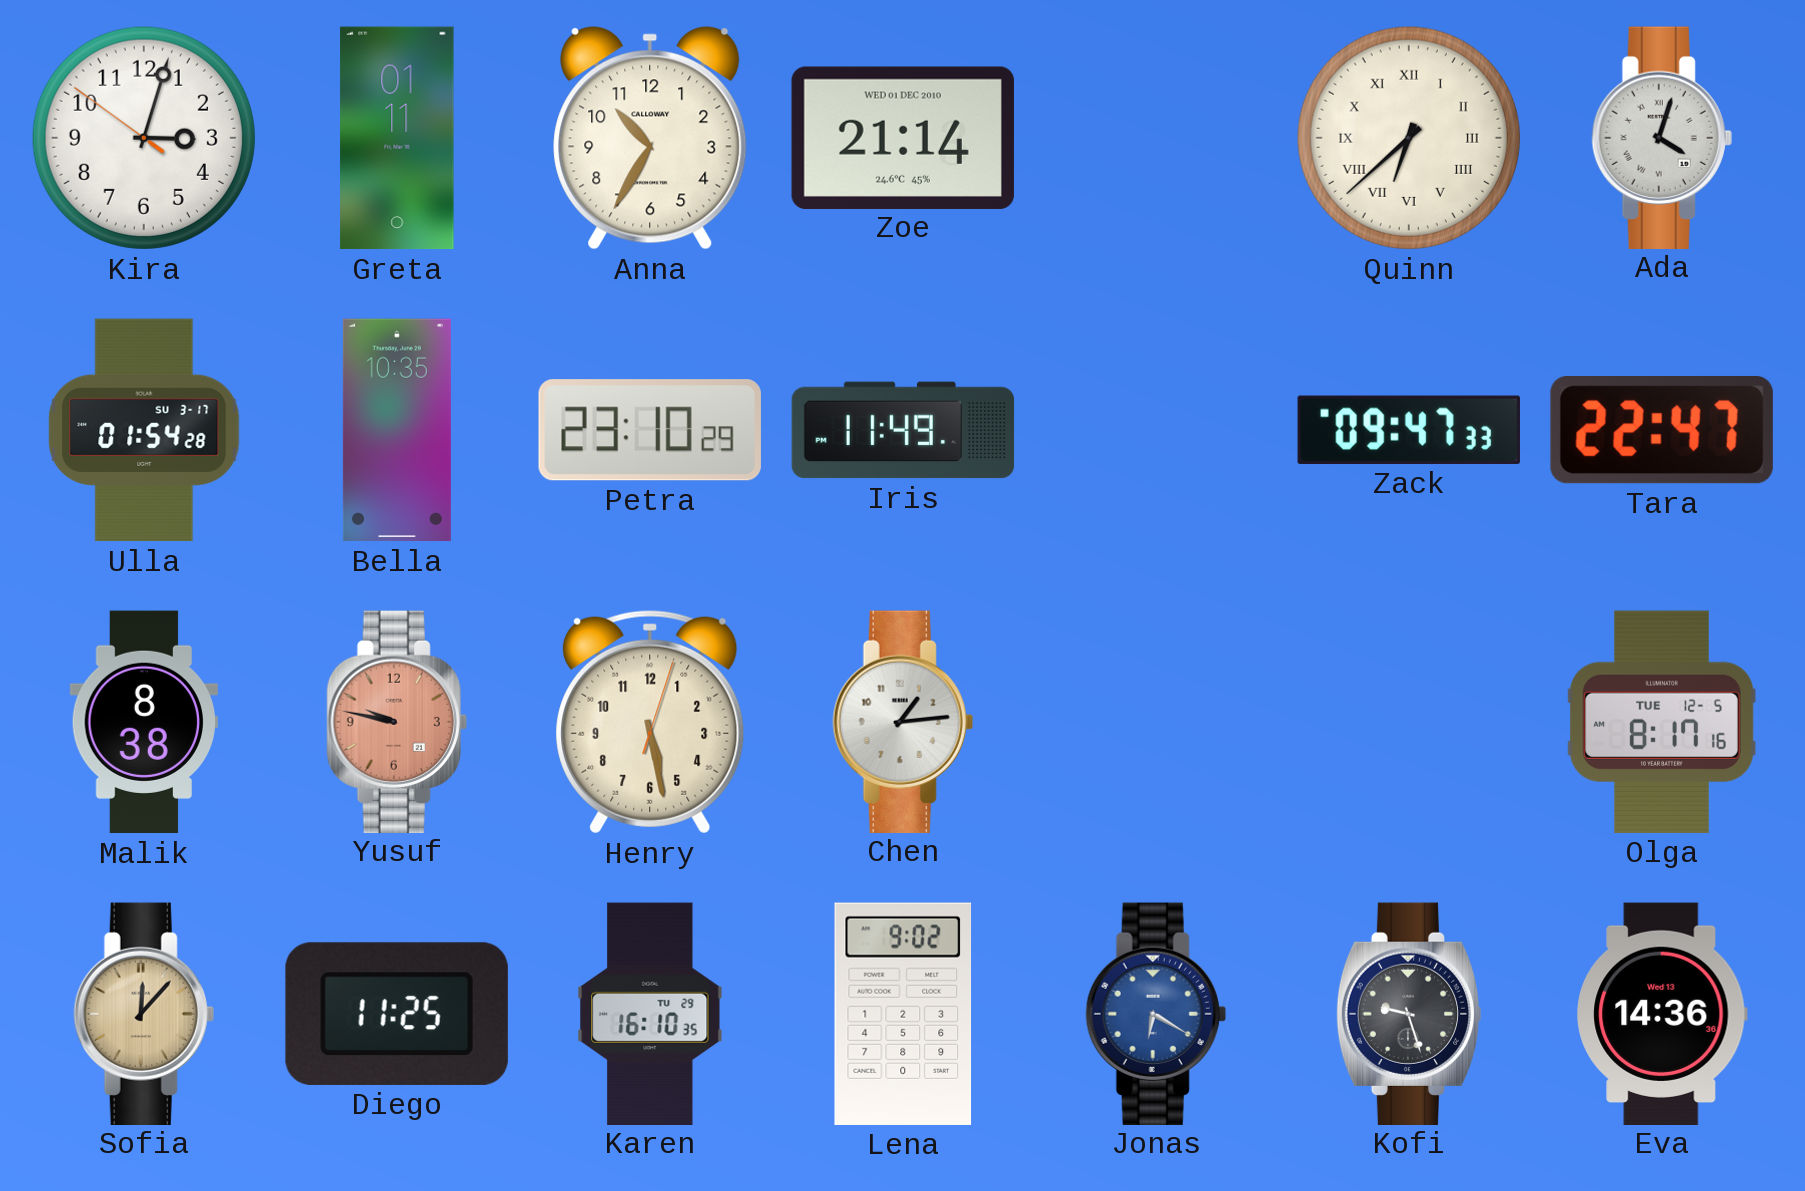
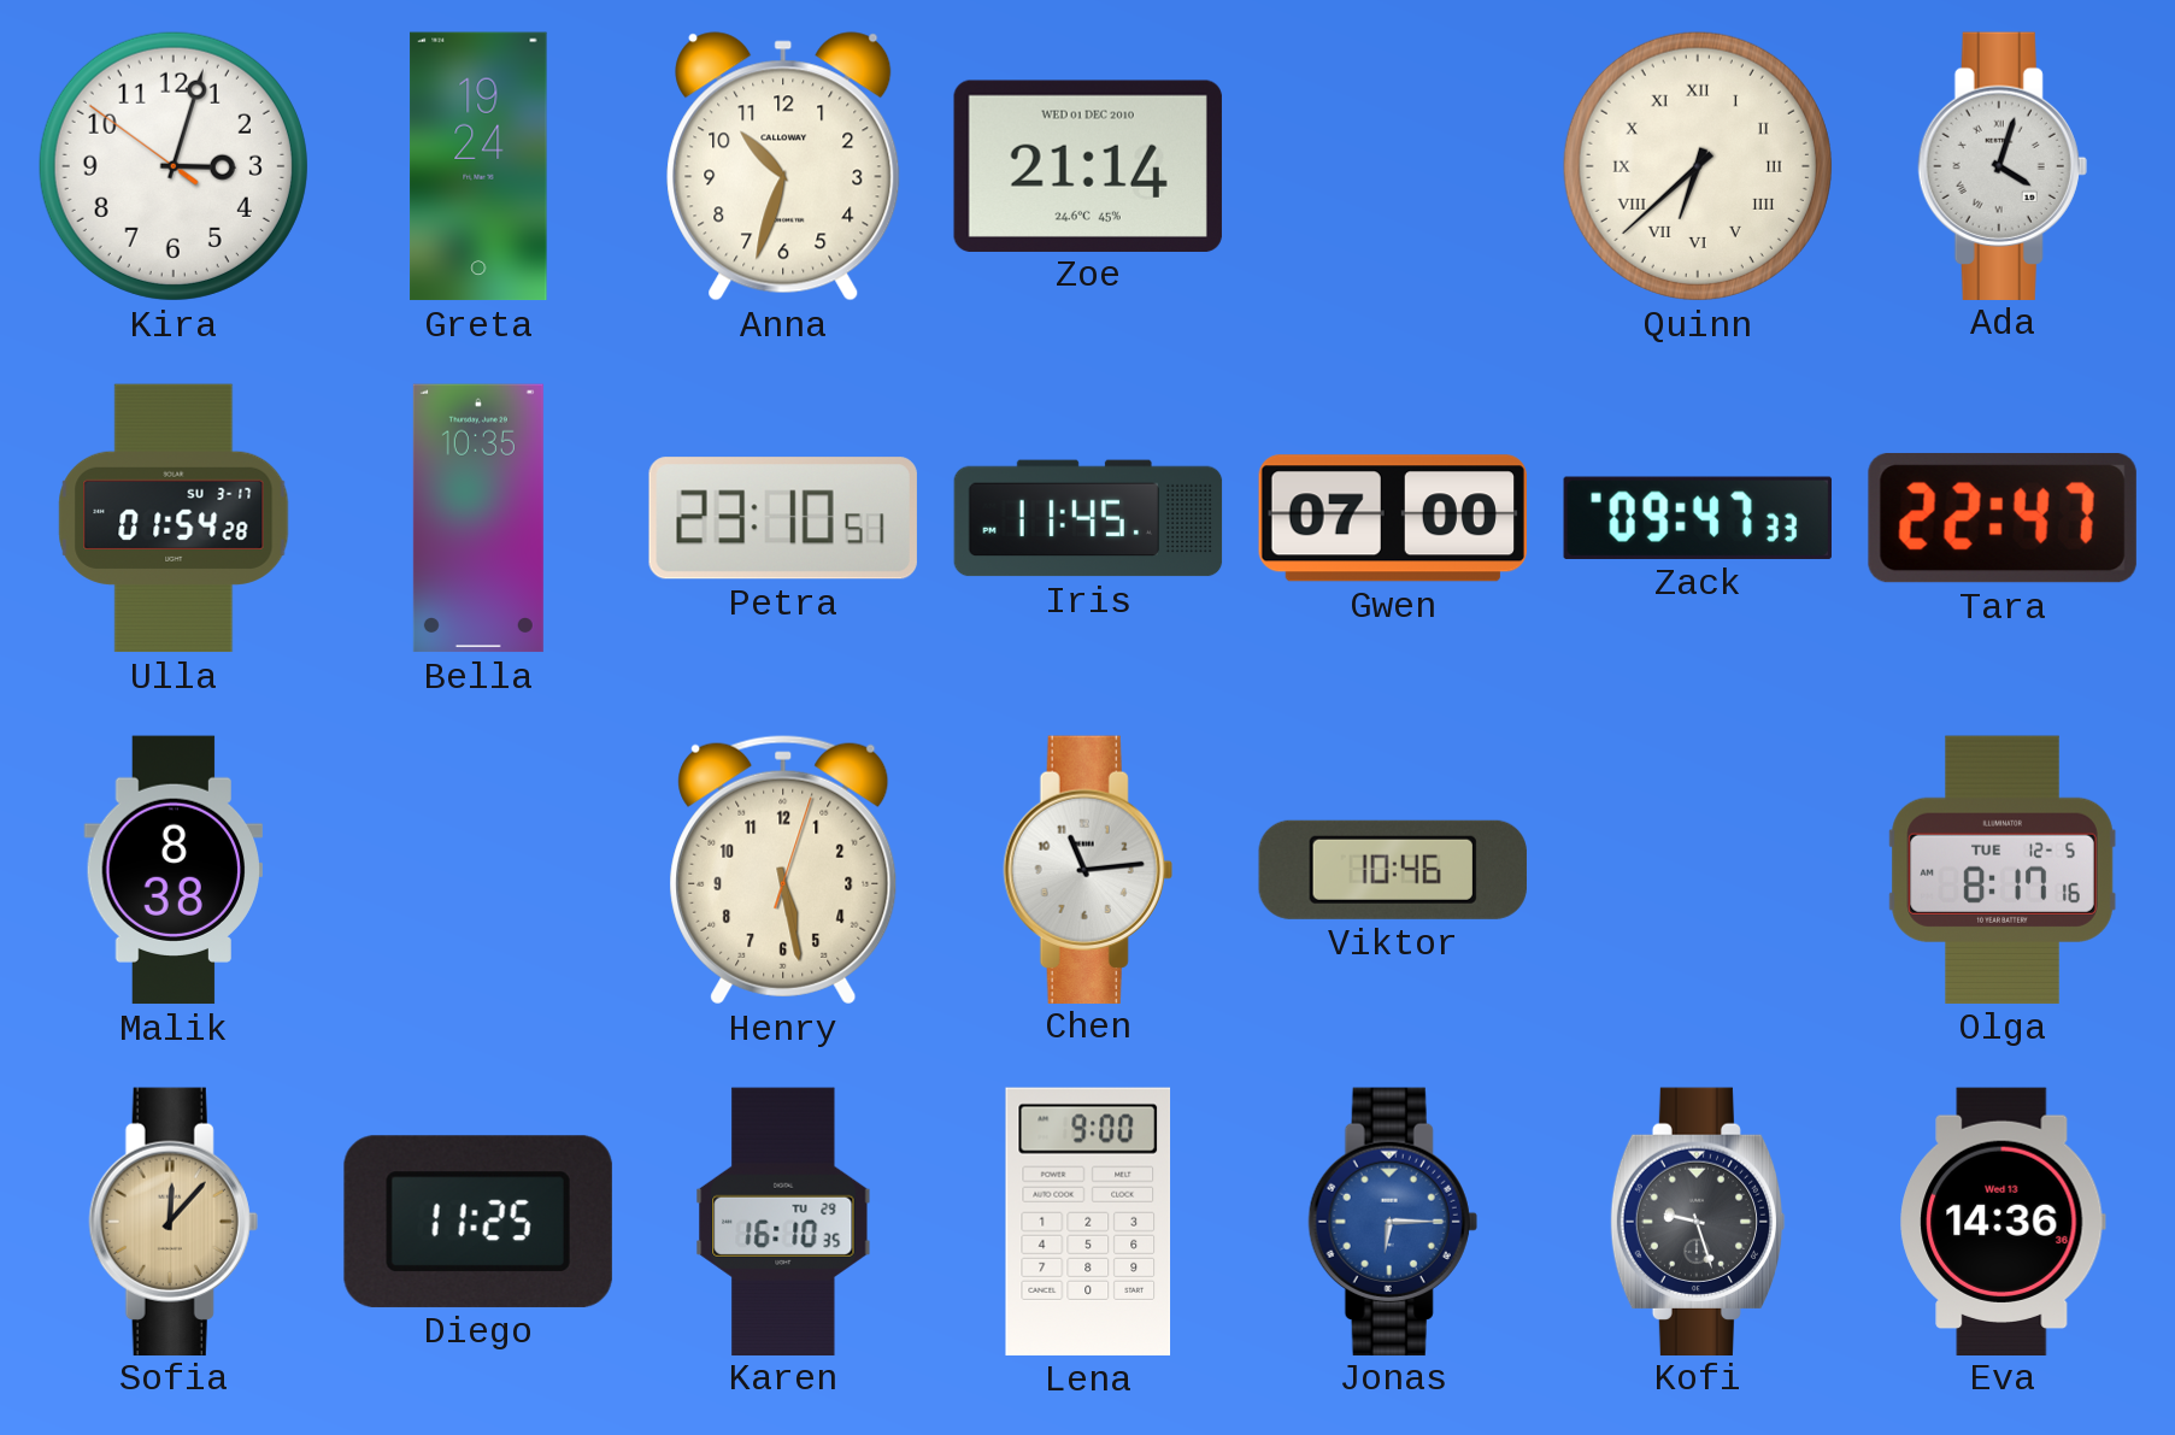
Greta: 01:11 -> 19:24
Anna: 10:35 -> 10:33
Petra: 23:10:29 -> 23:10:51
Iris: 11:49 -> 11:45
Gwen: none -> 07:00
Yusuf: 9:47 -> none
Chen: 1:14 -> 11:14
Viktor: none -> 10:46
Lena: 9:02 -> 9:00
Jonas: 6:20 -> 6:15
